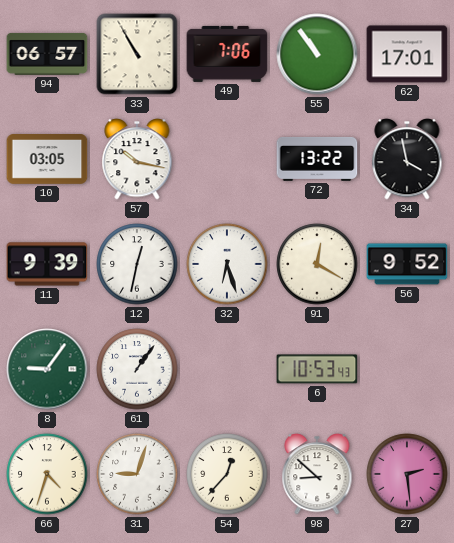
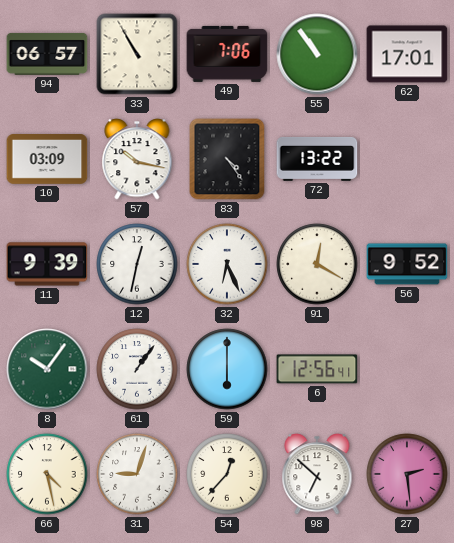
10: 03:05 -> 03:09
83: none -> 4:24
34: 3:58 -> none
32: 6:27 -> 6:26
8: 9:06 -> 10:06
59: none -> 6:00
6: 10:53 -> 12:56
66: 4:33 -> 4:28
98: 8:52 -> 6:52
